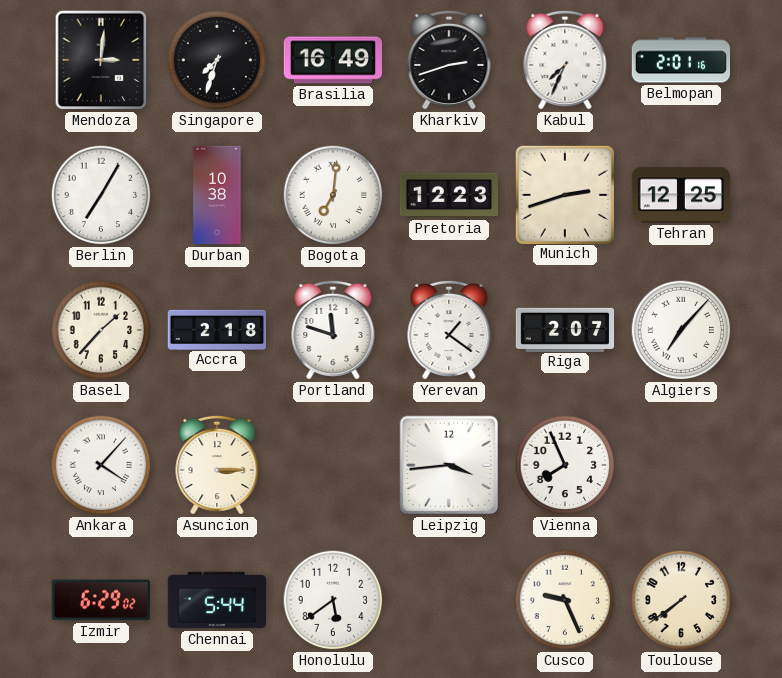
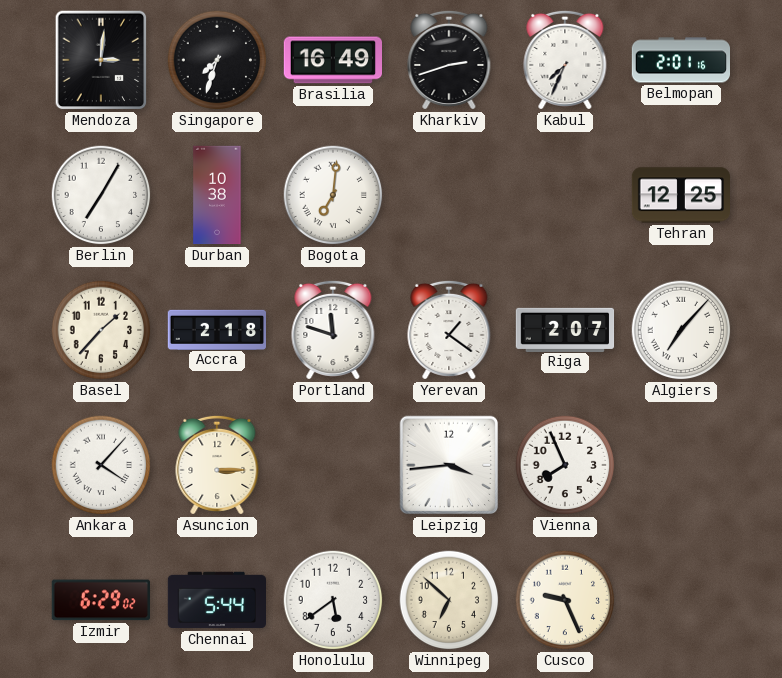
Pretoria: 12:23 -> none
Munich: 2:42 -> none
Winnipeg: none -> 6:52
Toulouse: 7:39 -> none
